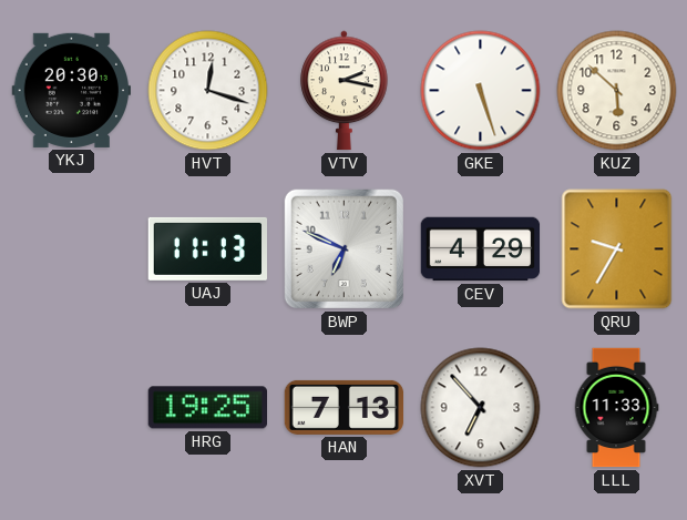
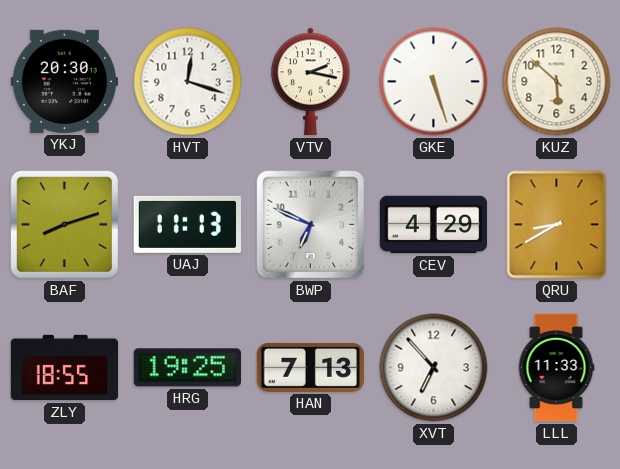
BAF: none -> 8:12
QRU: 9:35 -> 8:40
ZLY: none -> 18:55
